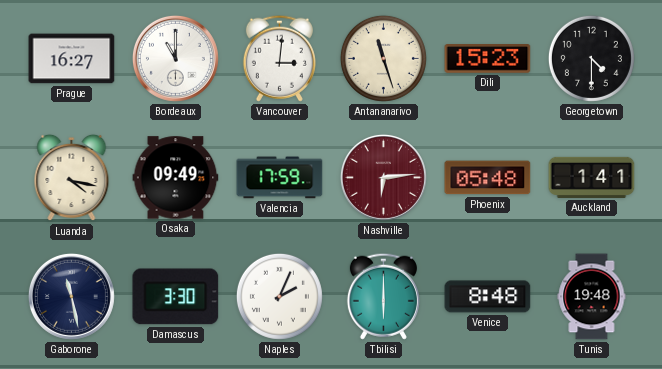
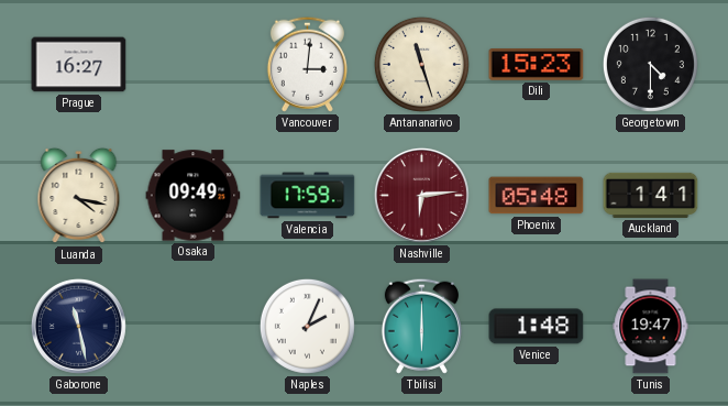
Bordeaux: 11:00 -> none
Damascus: 3:30 -> none
Venice: 8:48 -> 1:48
Tunis: 19:48 -> 19:47
